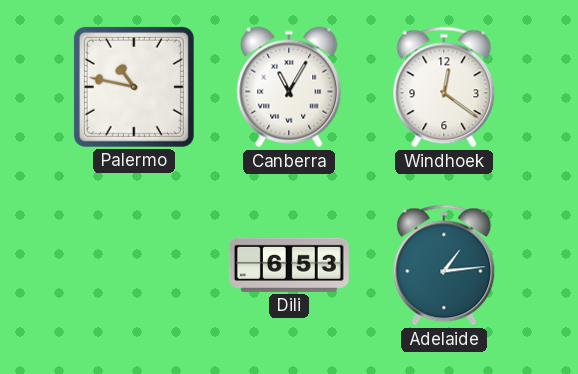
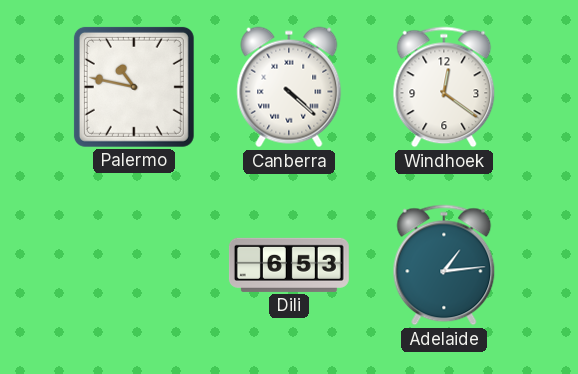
Canberra: 11:05 -> 4:22
